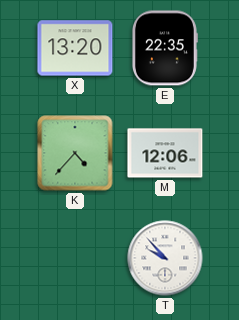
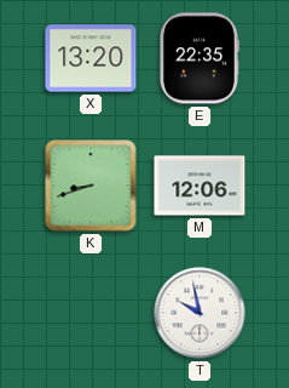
K: 4:37 -> 8:42
T: 9:53 -> 9:58
